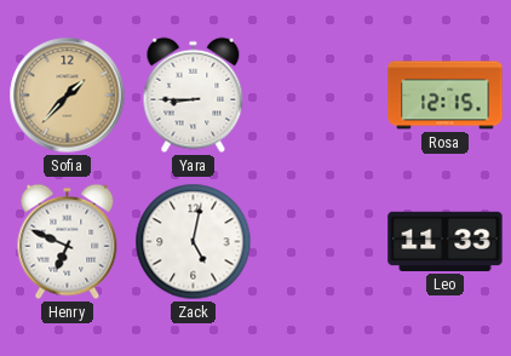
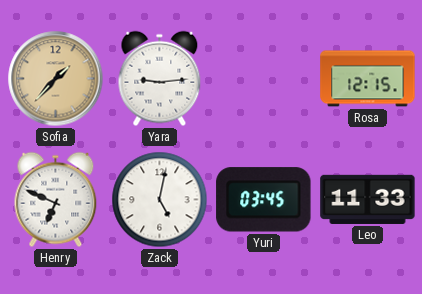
Yara: 8:45 -> 9:14
Yuri: none -> 03:45
